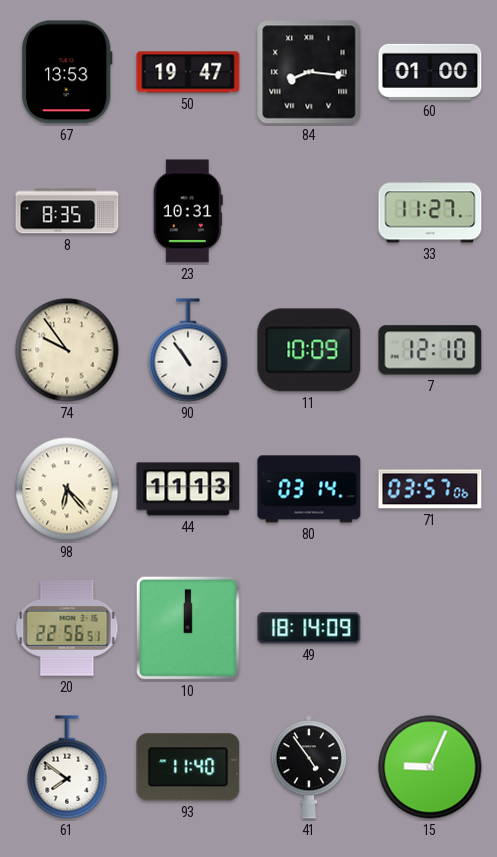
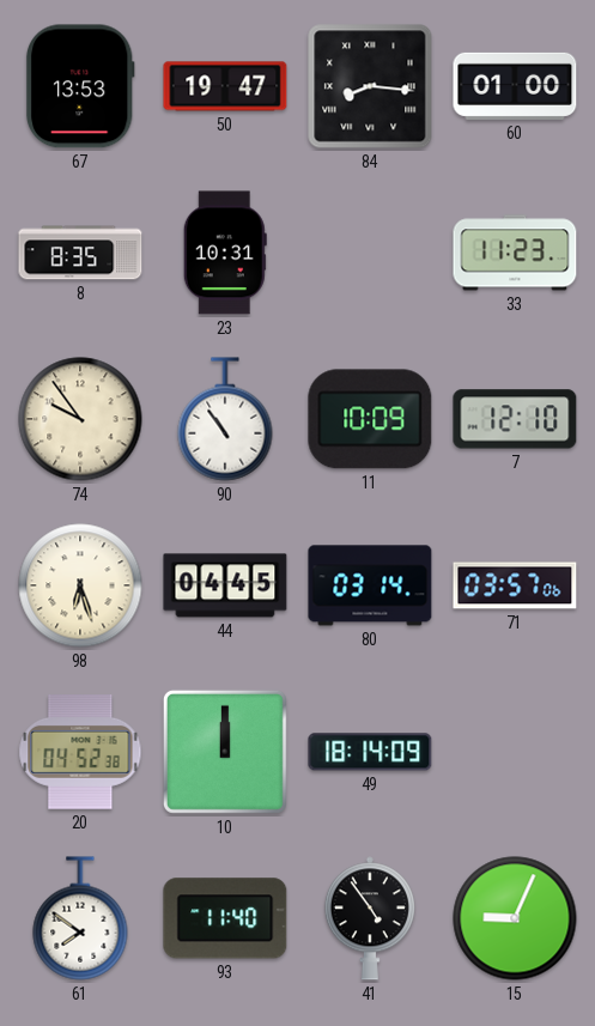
33: 11:27 -> 11:23
98: 6:23 -> 6:27
44: 11:13 -> 04:45
20: 22:56 -> 04:52
